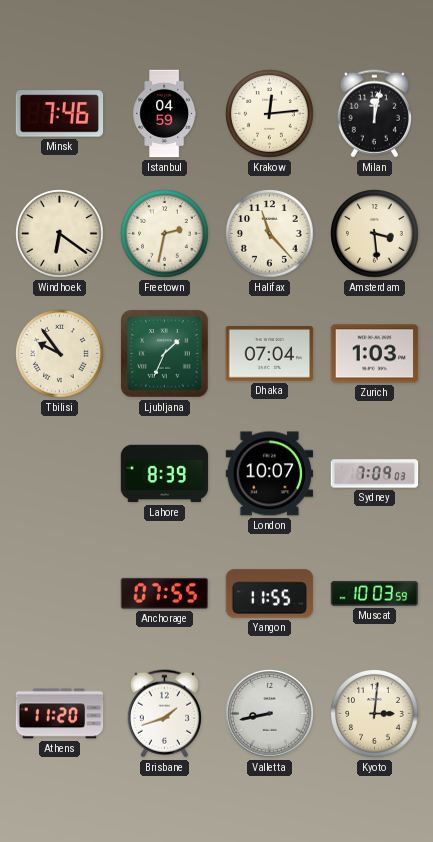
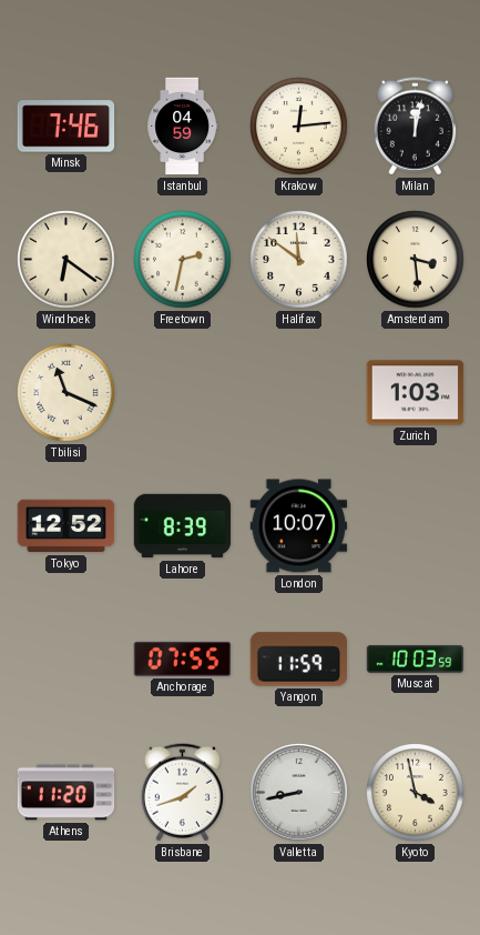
Halifax: 11:23 -> 11:51
Tbilisi: 9:54 -> 11:19
Ljubljana: 1:34 -> none
Dhaka: 07:04 -> none
Tokyo: none -> 12:52
Sydney: 7:09 -> none
Yangon: 11:55 -> 11:59
Kyoto: 3:01 -> 3:58
